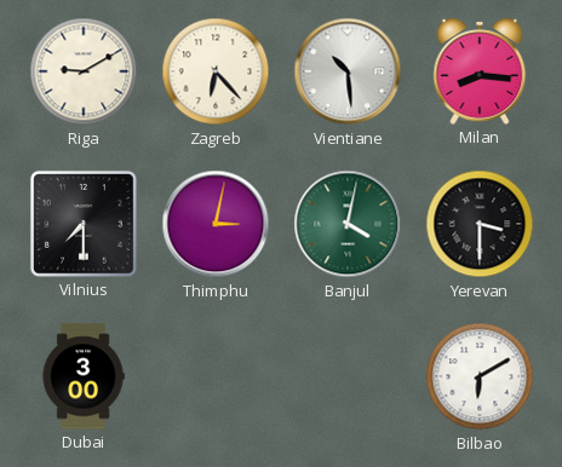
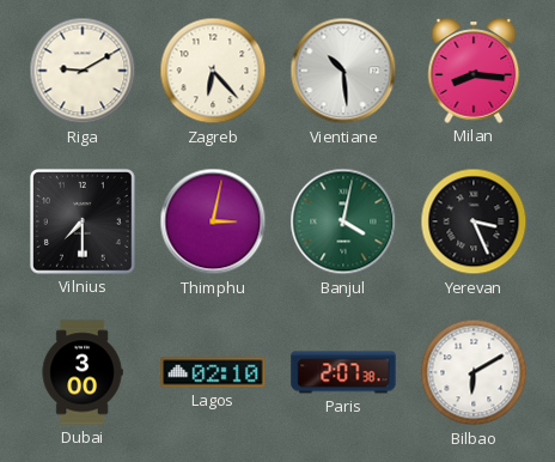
Yerevan: 3:30 -> 3:26
Lagos: none -> 02:10
Paris: none -> 2:07
